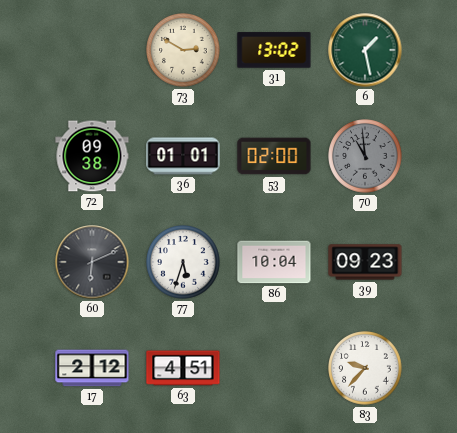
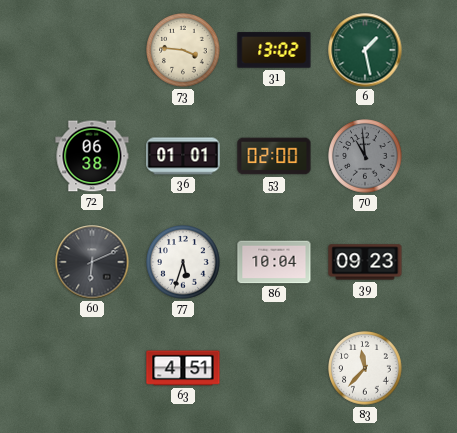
73: 2:50 -> 3:46
72: 09:38 -> 06:38
17: 2:12 -> none
83: 9:37 -> 11:37
